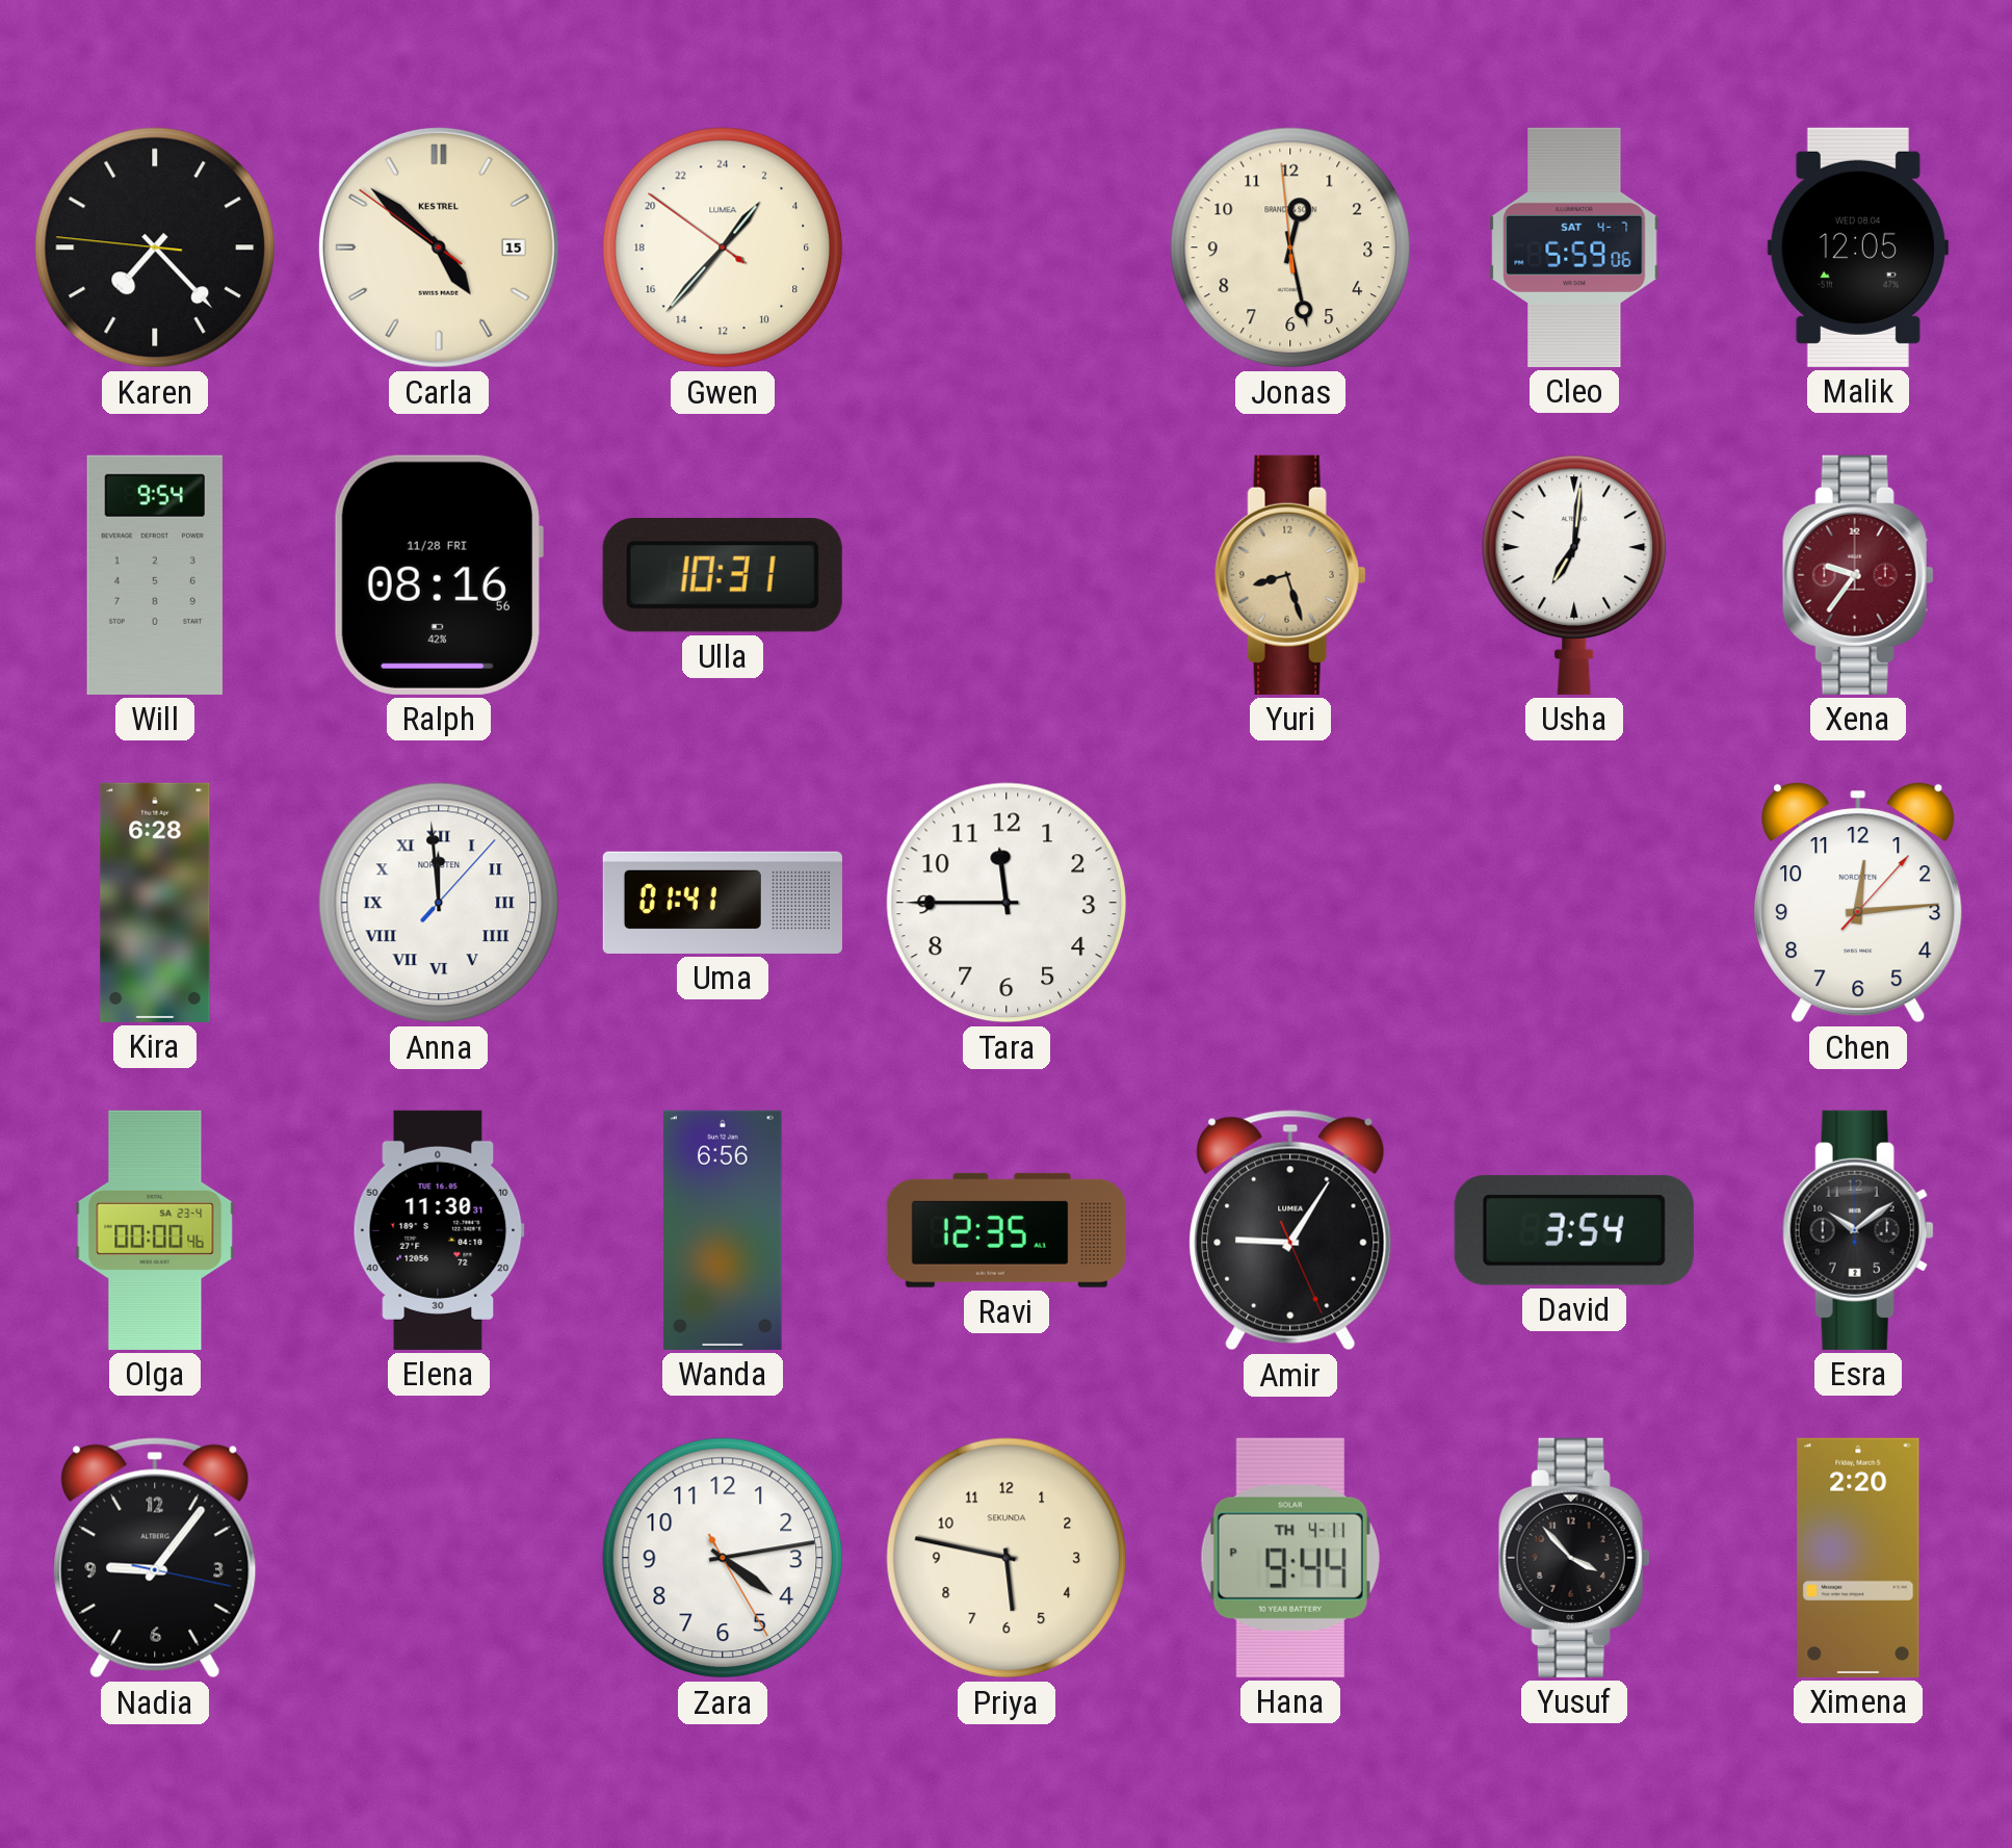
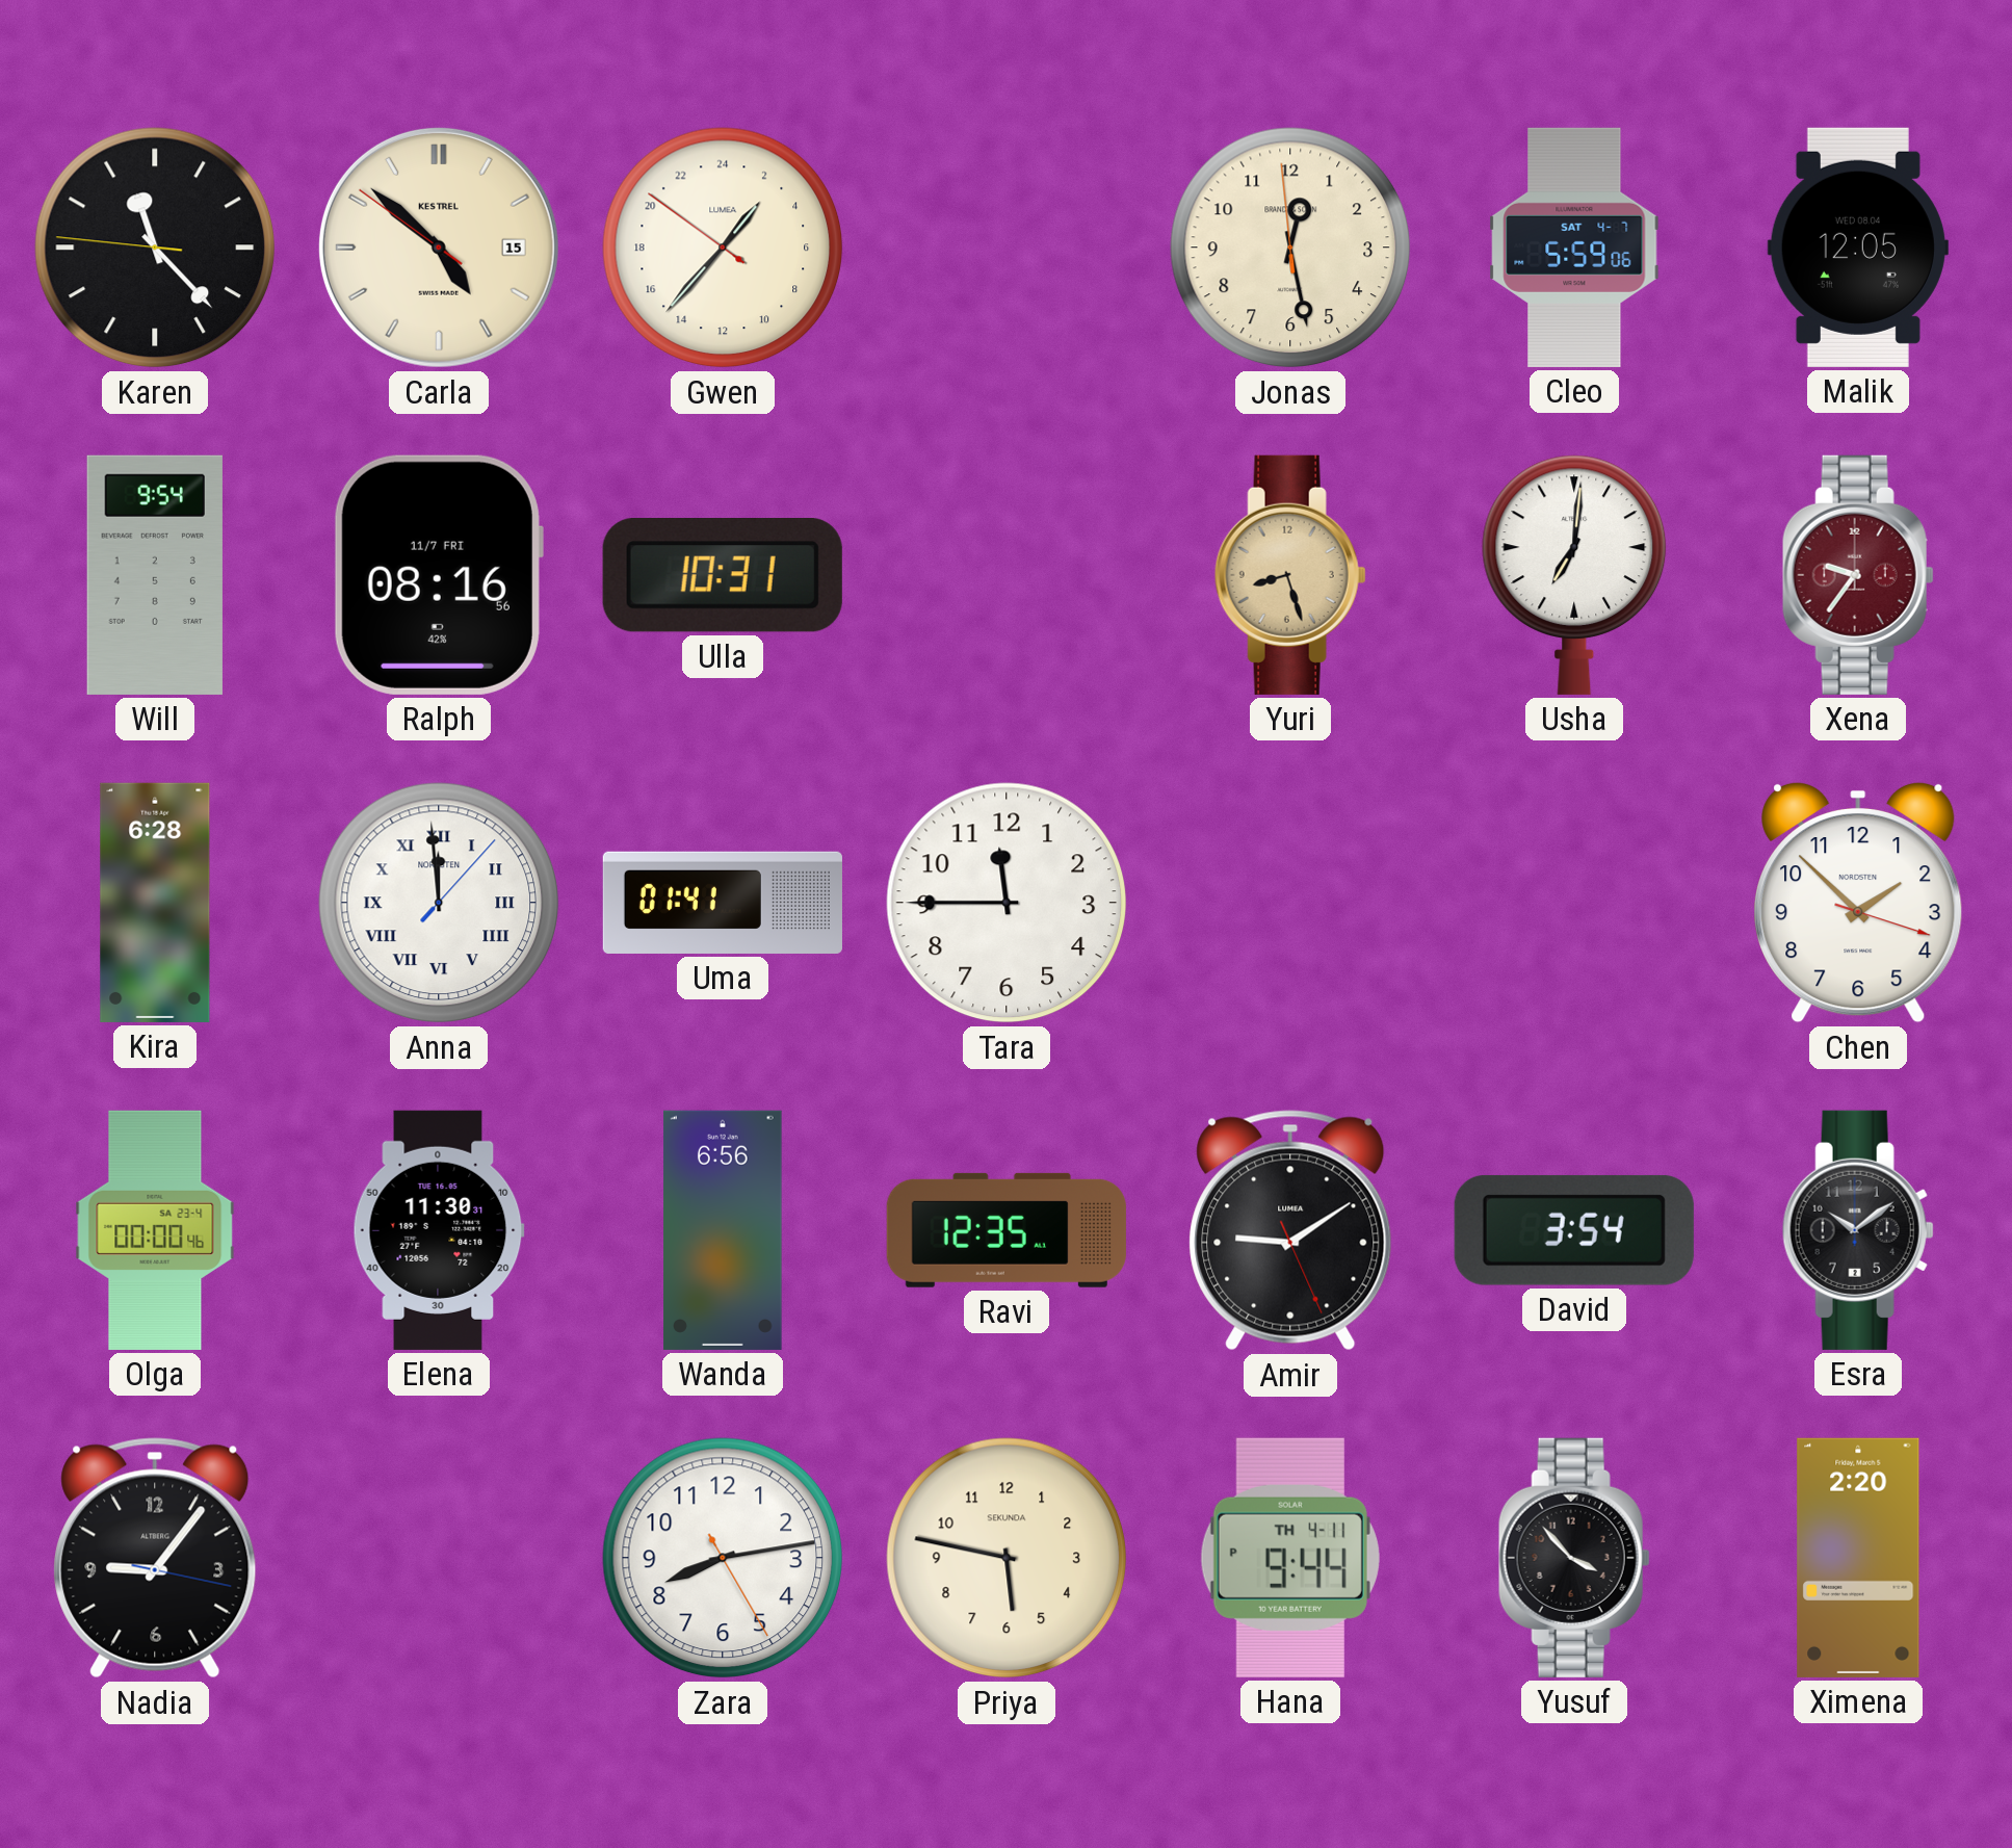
Karen: 7:22 -> 11:22
Ralph date: 11/28 FRI -> 11/7 FRI
Chen: 12:14 -> 1:52
Amir: 9:05 -> 9:09
Zara: 4:13 -> 8:13
